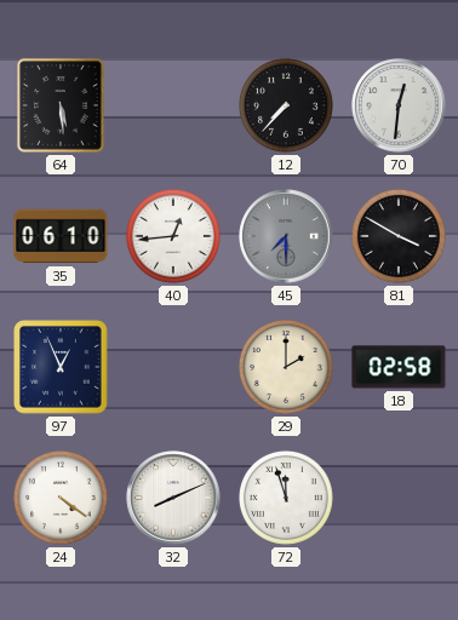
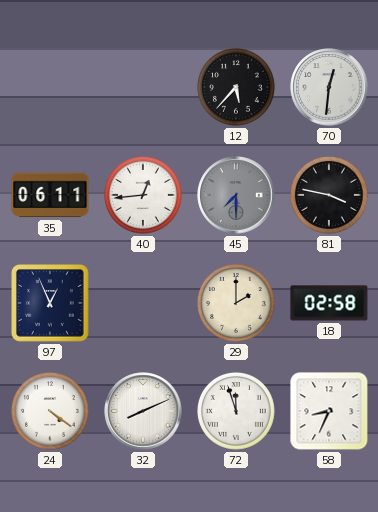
64: 5:29 -> none
12: 7:37 -> 5:37
35: 06:10 -> 06:11
81: 3:50 -> 3:47
58: none -> 8:34
